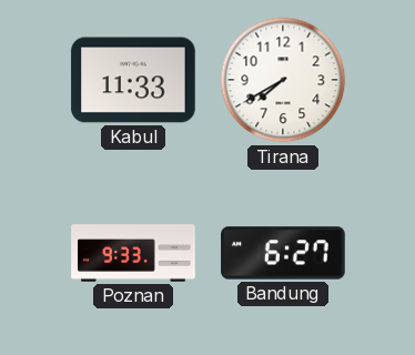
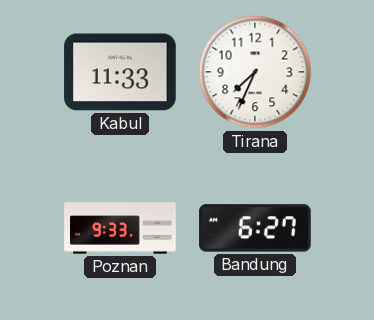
Tirana: 7:40 -> 7:34
